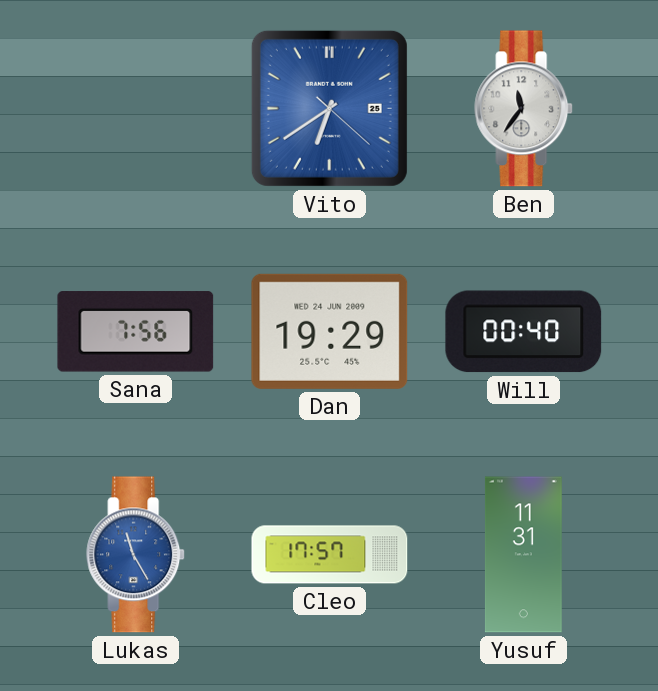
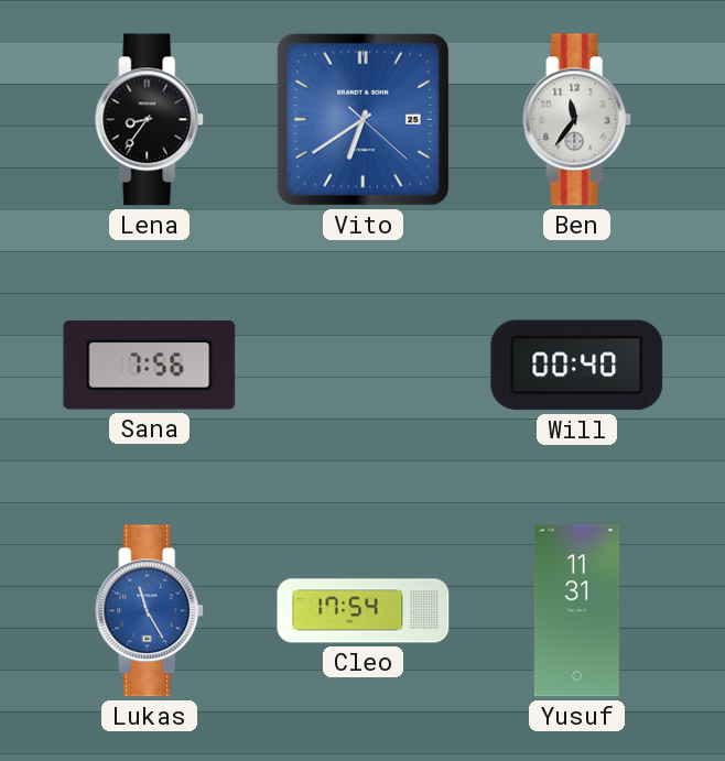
Lena: none -> 8:36
Dan: 19:29 -> none
Cleo: 17:57 -> 17:54
